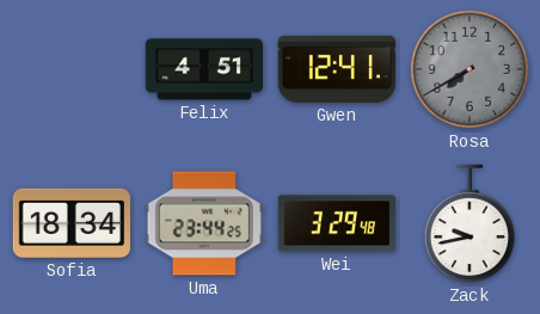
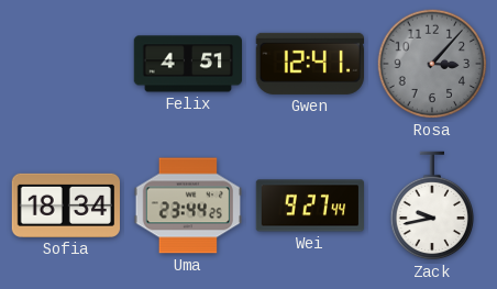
Rosa: 7:40 -> 3:07
Wei: 3:29 -> 9:27
